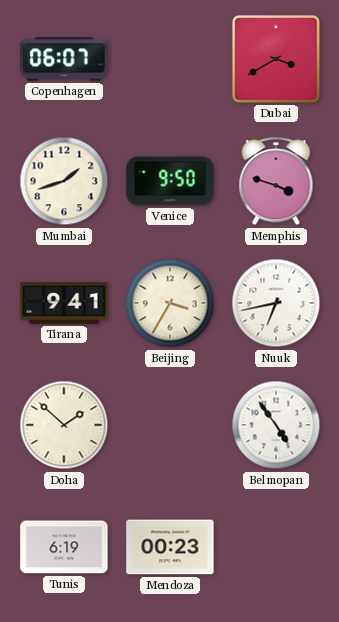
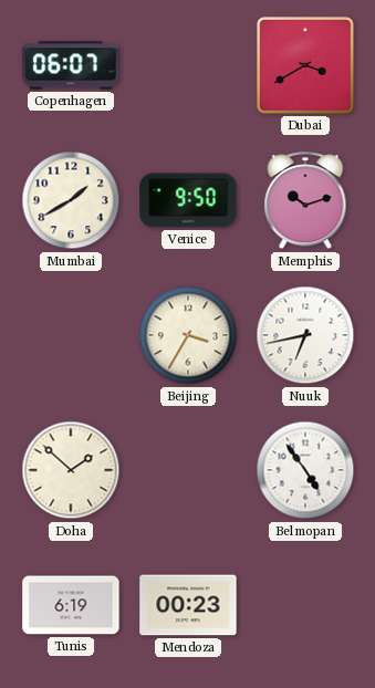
Mumbai: 1:42 -> 1:40
Memphis: 3:48 -> 10:12
Tirana: 9:41 -> none
